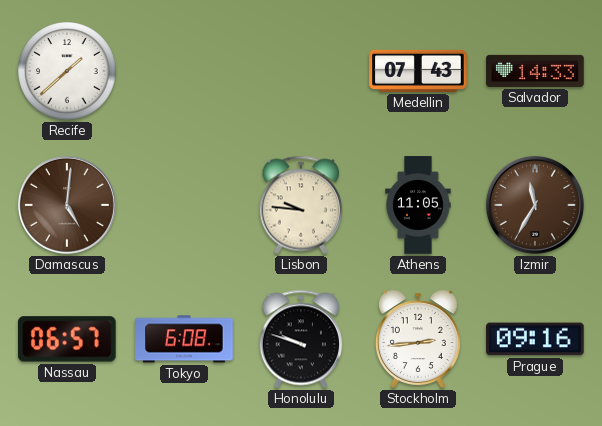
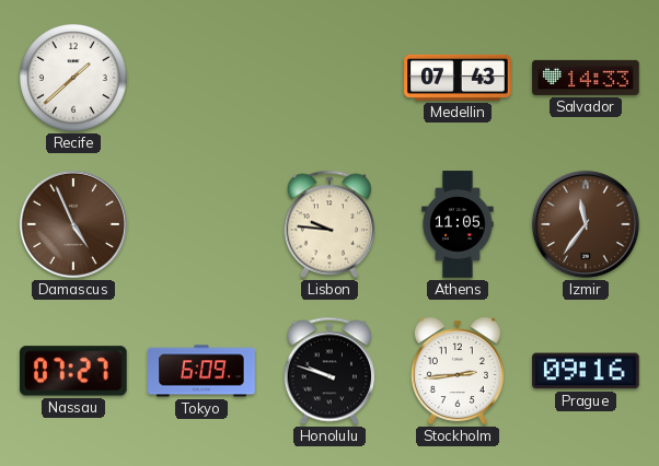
Damascus: 5:01 -> 4:56
Izmir: 11:35 -> 11:36
Nassau: 06:57 -> 07:27
Tokyo: 6:08 -> 6:09
